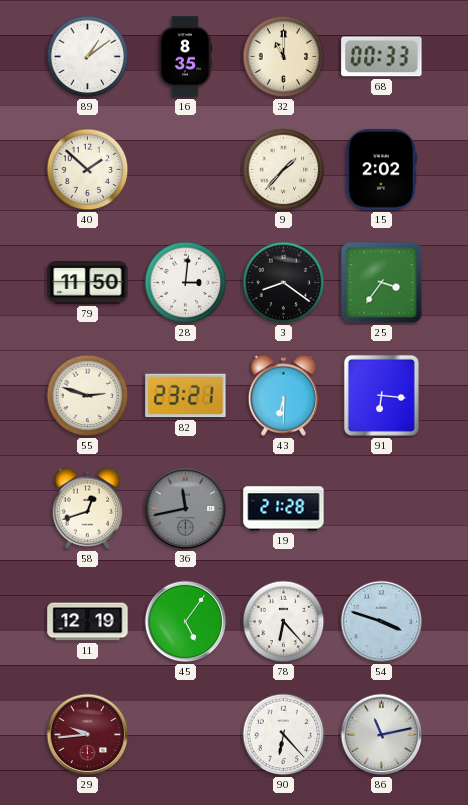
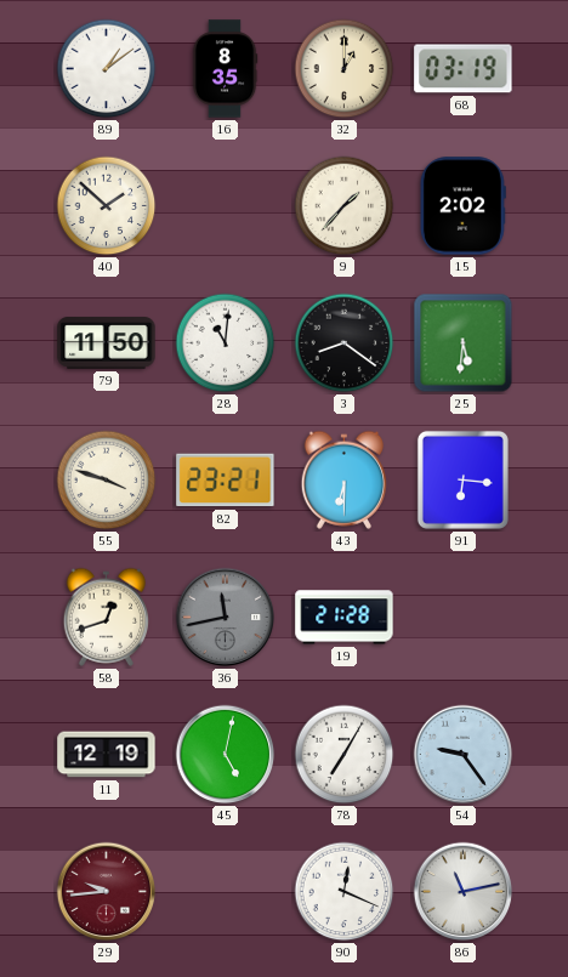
32: 11:00 -> 1:00
68: 00:33 -> 03:19
28: 3:01 -> 11:01
25: 3:36 -> 5:31
55: 2:48 -> 3:48
45: 5:06 -> 5:02
78: 6:23 -> 7:05
54: 3:48 -> 9:24
90: 6:23 -> 12:19
